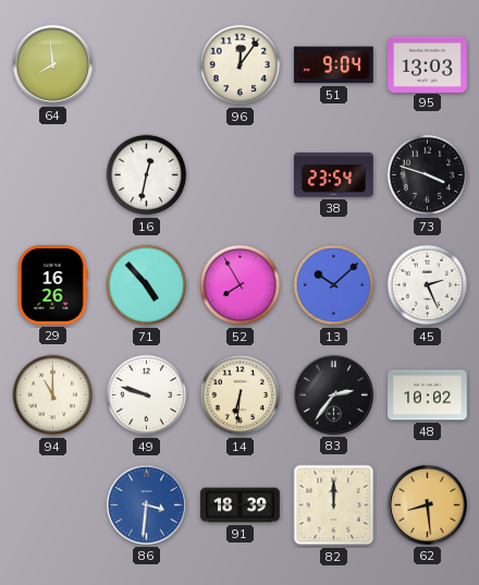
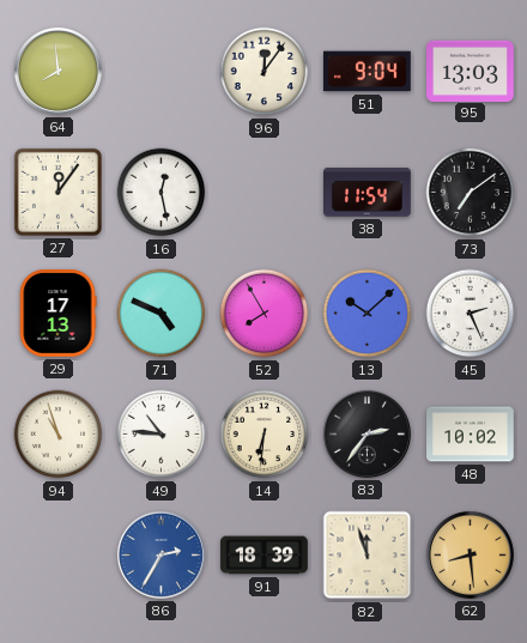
27: none -> 12:06
16: 12:32 -> 12:28
38: 23:54 -> 11:54
73: 3:48 -> 7:09
29: 16:26 -> 17:13
71: 4:53 -> 4:49
94: 11:00 -> 10:57
49: 9:48 -> 10:46
86: 3:31 -> 2:35
82: 12:00 -> 11:57
